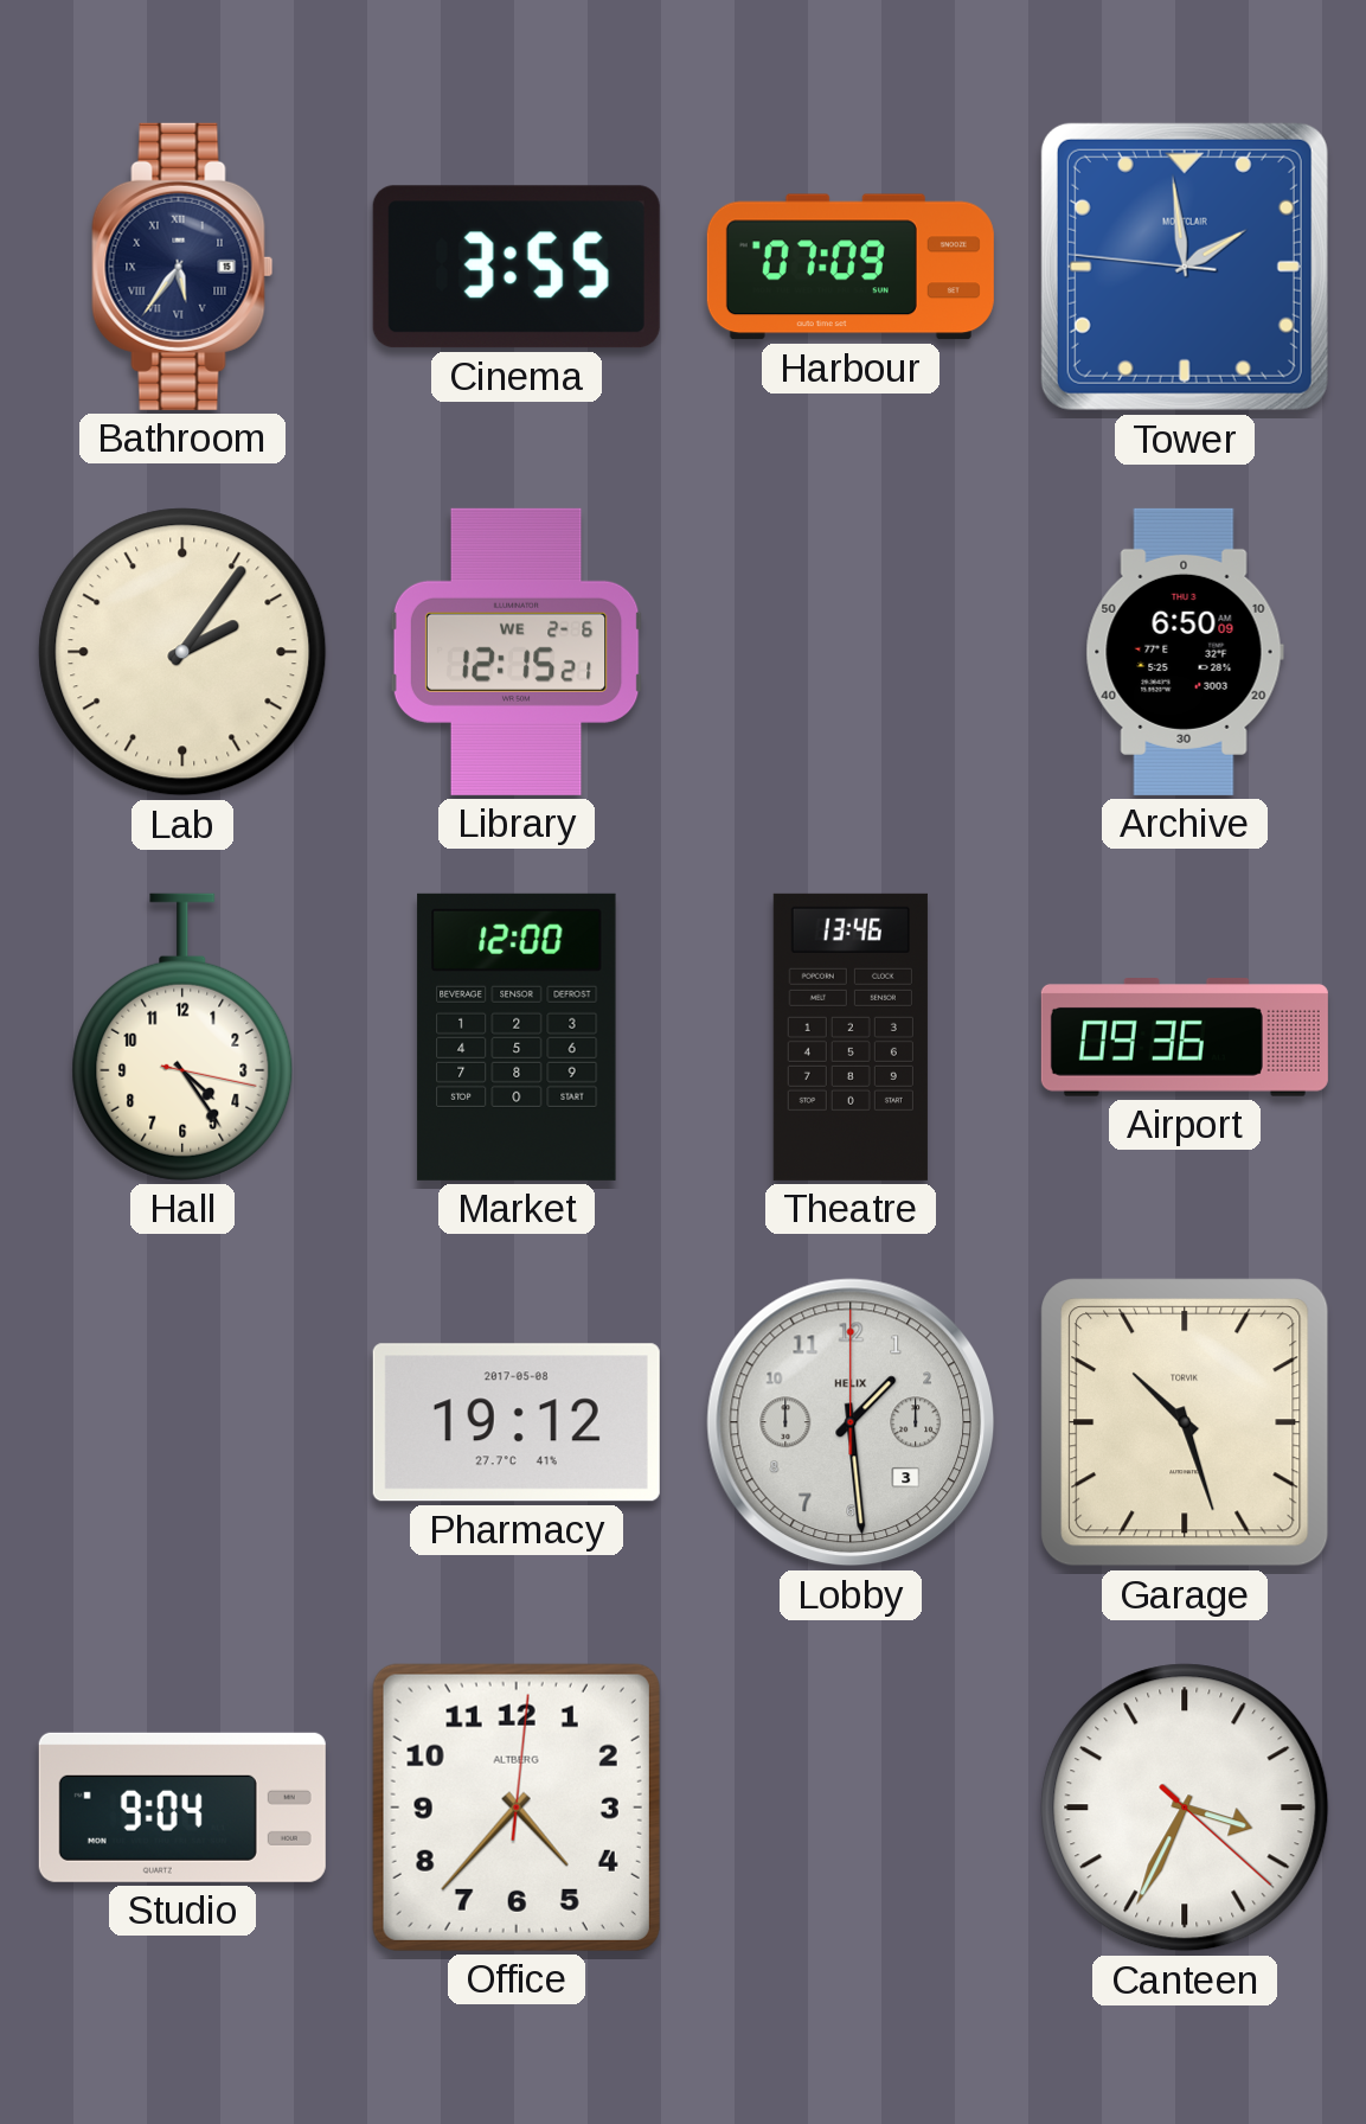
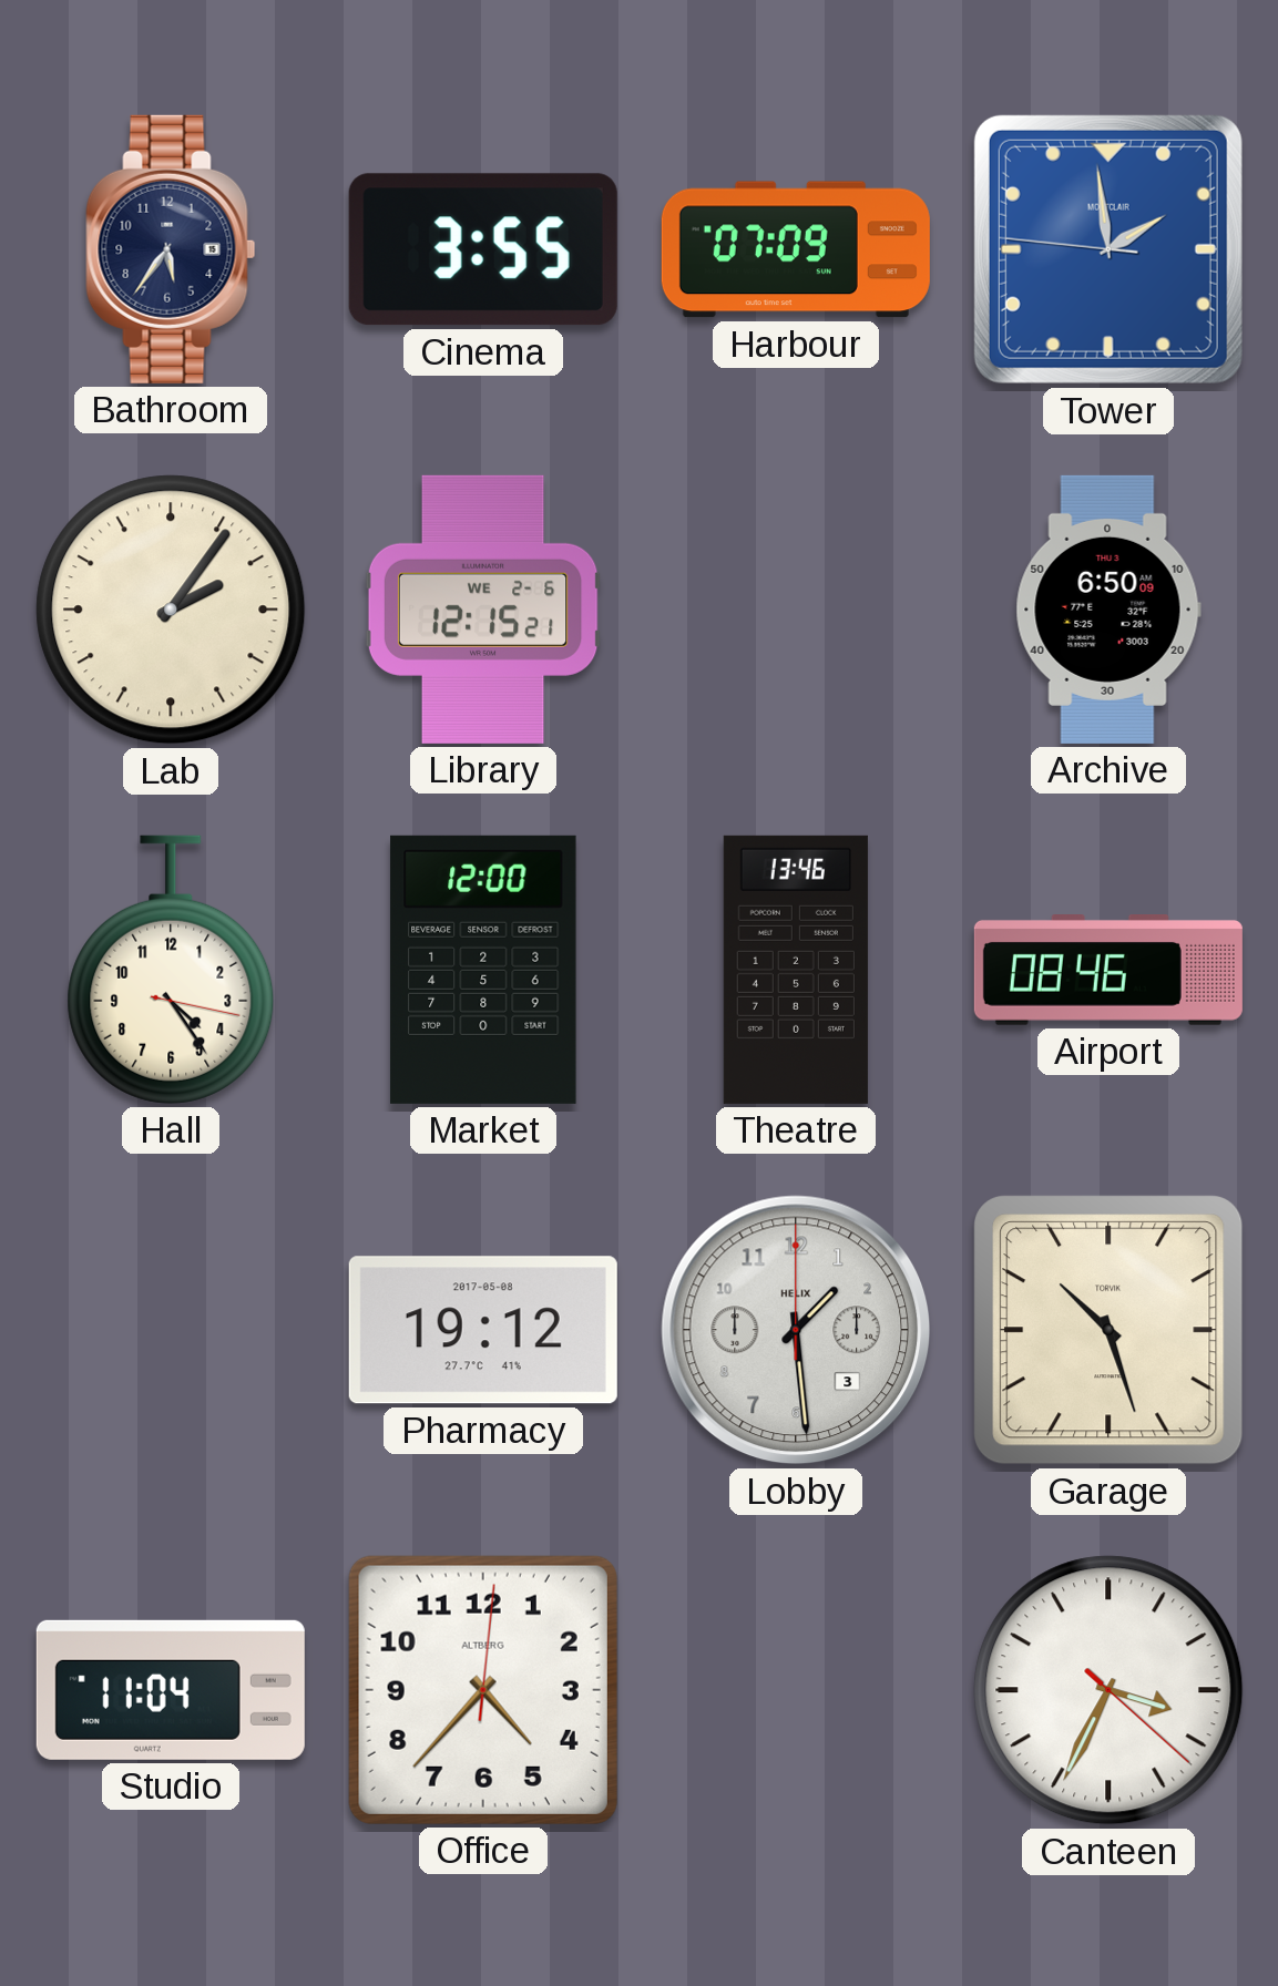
Bathroom numerals: Roman -> Arabic
Airport: 09:36 -> 08:46
Studio: 9:04 -> 11:04
